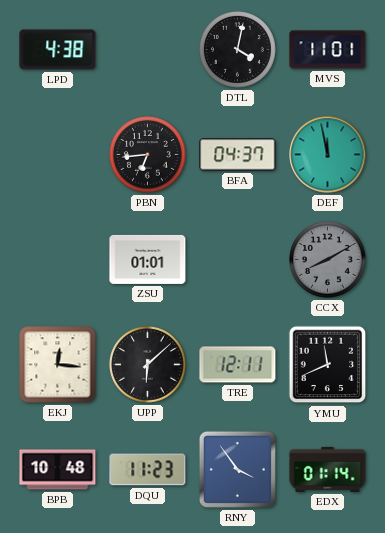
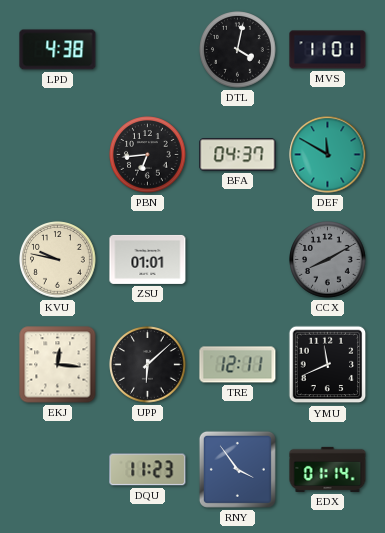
DEF: 11:58 -> 11:50
KVU: none -> 9:47
BPB: 10:48 -> none
